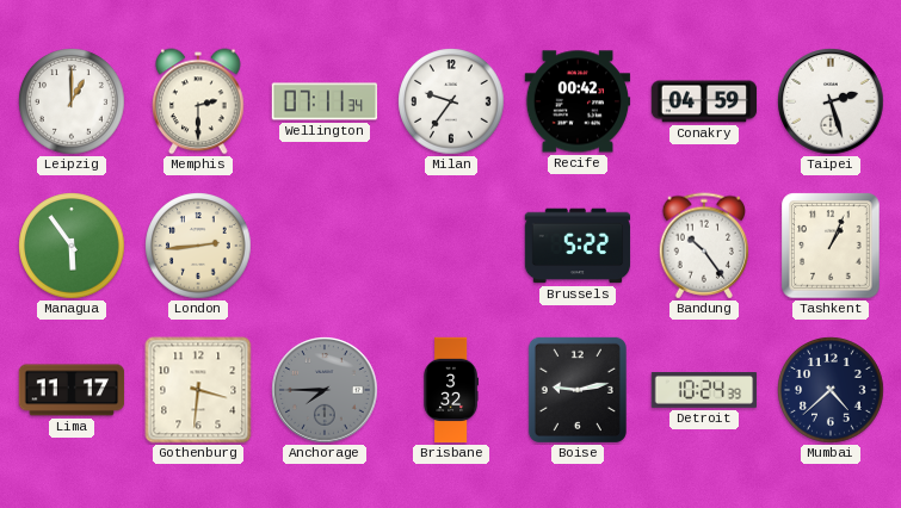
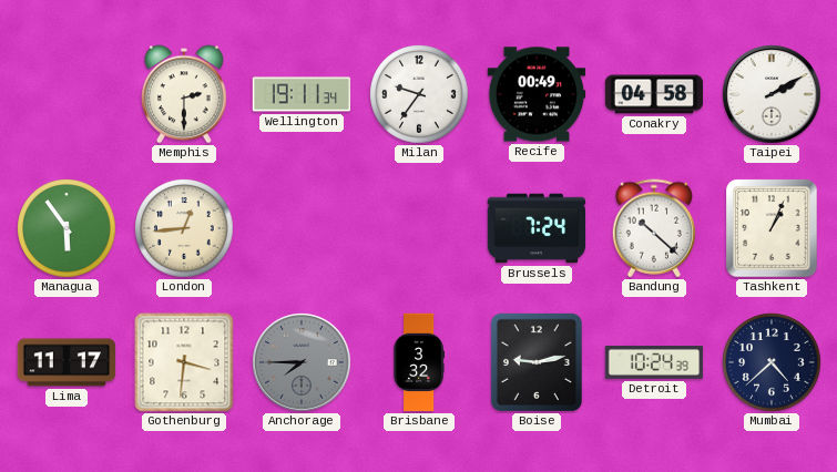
Leipzig: 1:00 -> none
Wellington: 07:11 -> 19:11
Recife: 00:42 -> 00:49
Conakry: 04:59 -> 04:58
Taipei: 2:27 -> 2:10
London: 2:44 -> 12:44
Brussels: 5:22 -> 7:24
Bandung: 10:24 -> 10:22
